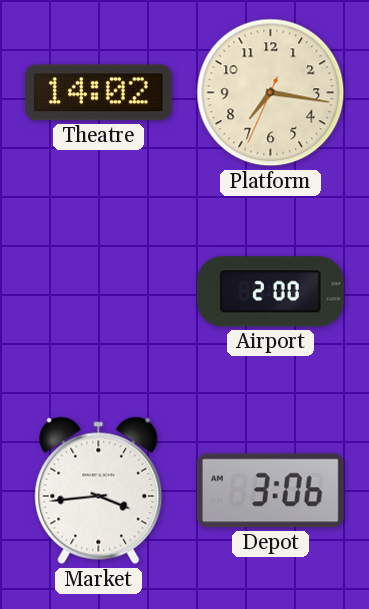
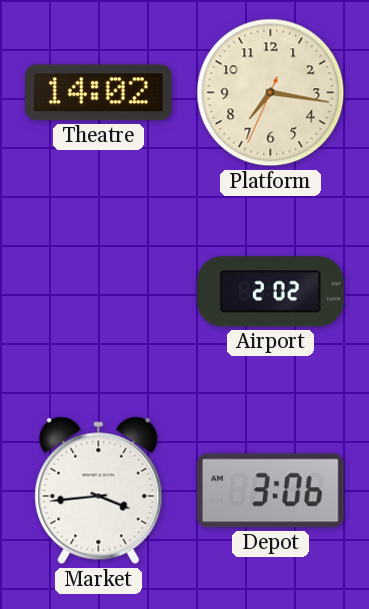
Airport: 2:00 -> 2:02
